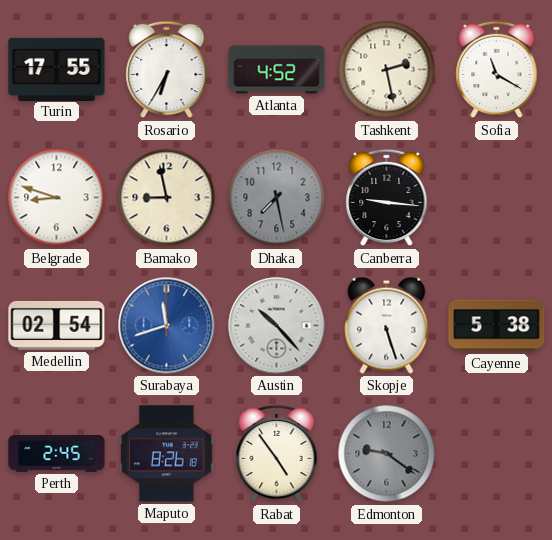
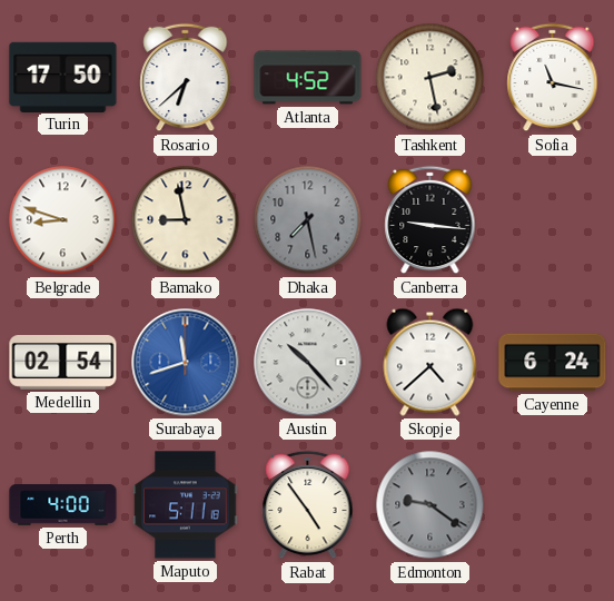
Turin: 17:55 -> 17:50
Rosario: 6:35 -> 6:38
Sofia: 11:20 -> 11:17
Skopje: 5:27 -> 4:38
Cayenne: 5:38 -> 6:24
Perth: 2:45 -> 4:00
Maputo: 8:26 -> 5:11
